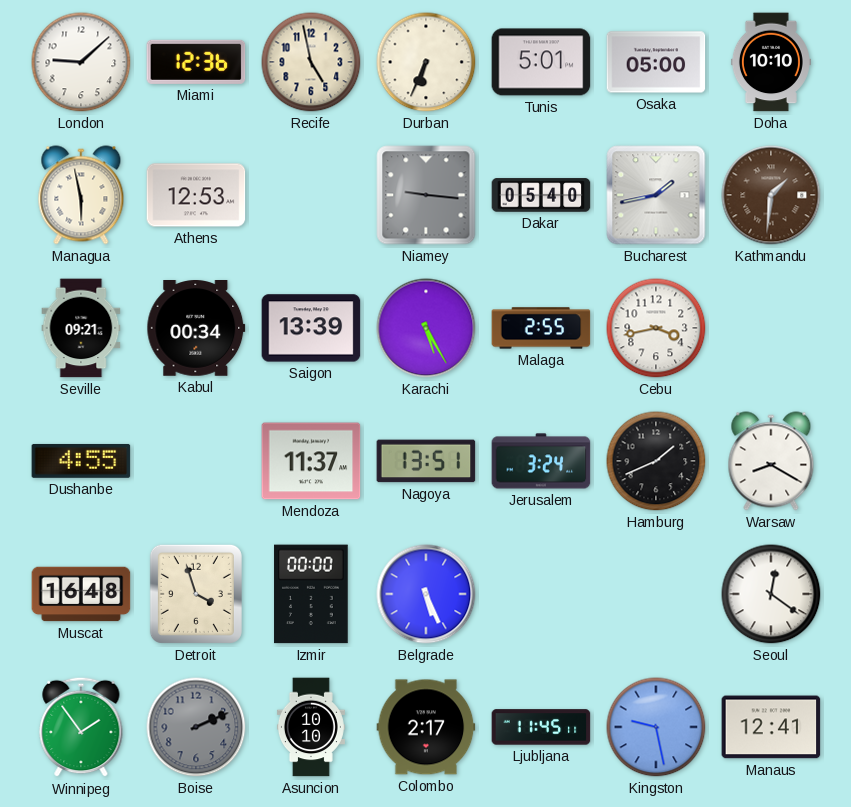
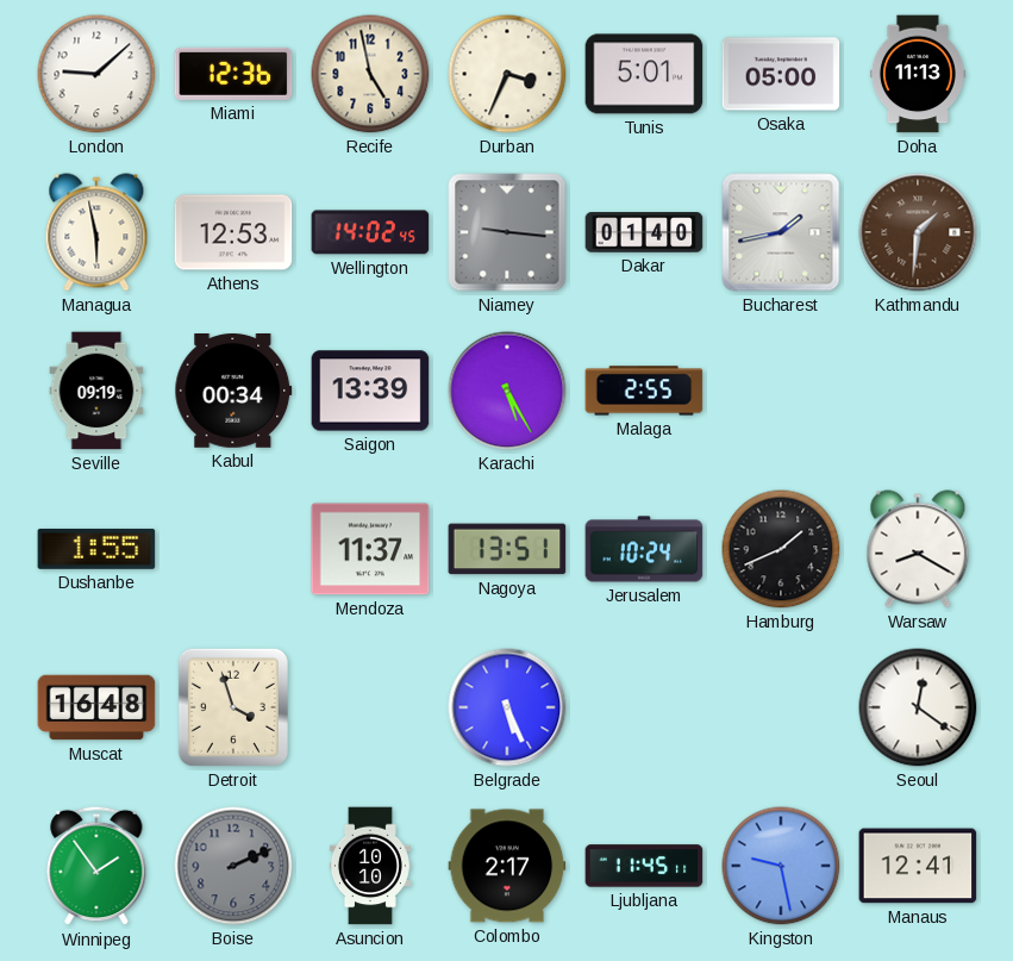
Durban: 6:34 -> 3:34
Doha: 10:10 -> 11:13
Wellington: none -> 14:02
Dakar: 05:40 -> 01:40
Seville: 09:21 -> 09:19
Cebu: 3:43 -> none
Dushanbe: 4:55 -> 1:55
Jerusalem: 3:24 -> 10:24
Izmir: 00:00 -> none
